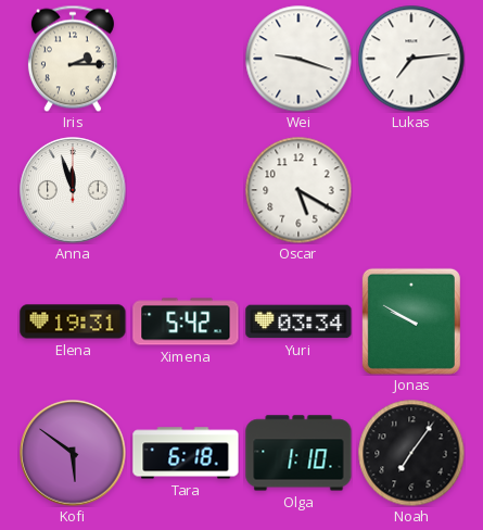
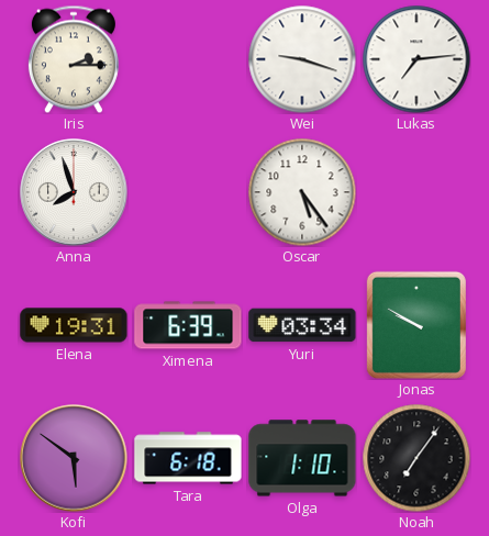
Anna: 11:57 -> 7:57
Oscar: 5:20 -> 5:24
Ximena: 5:42 -> 6:39
